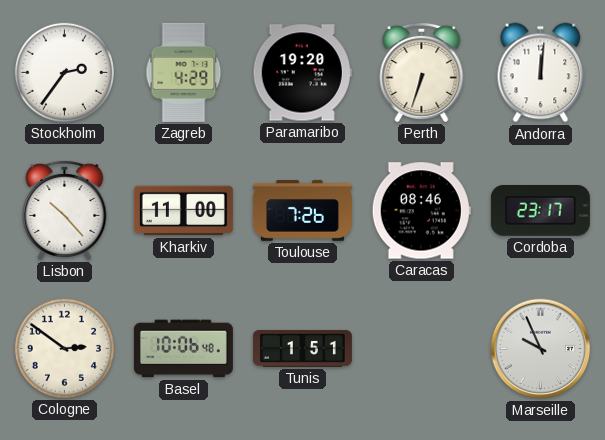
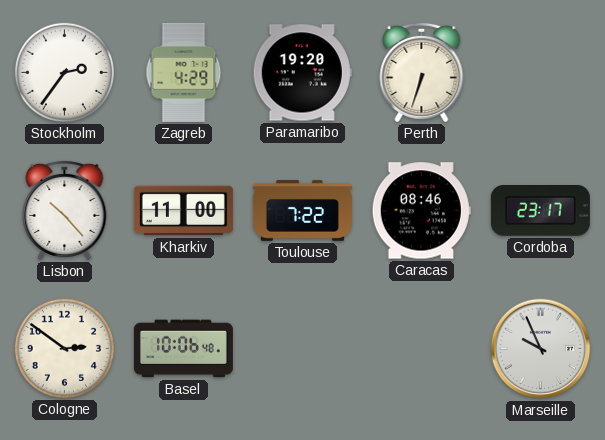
Andorra: 12:01 -> none
Toulouse: 7:26 -> 7:22
Tunis: 1:51 -> none
